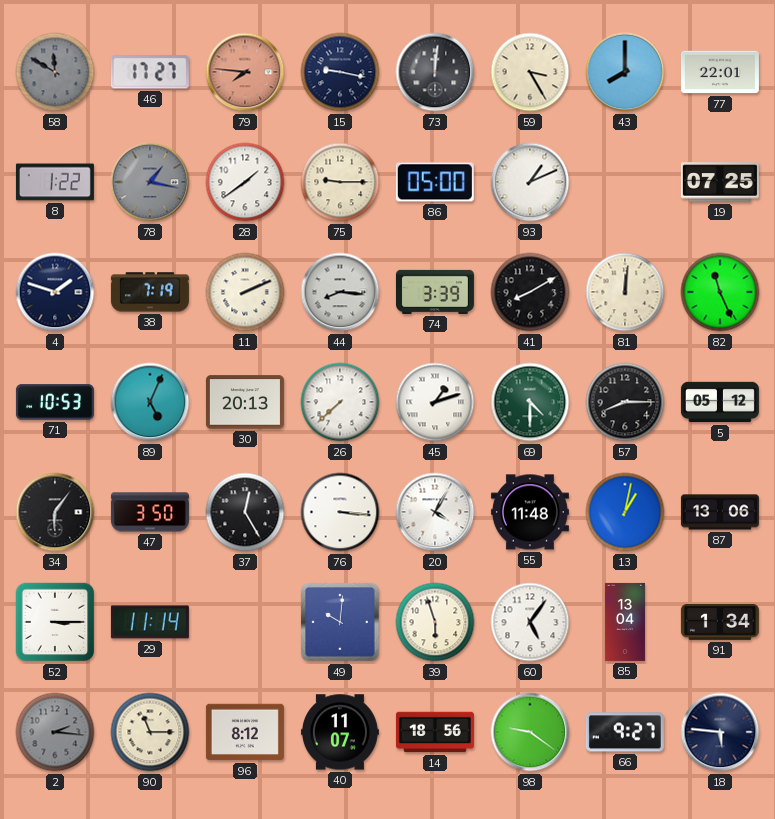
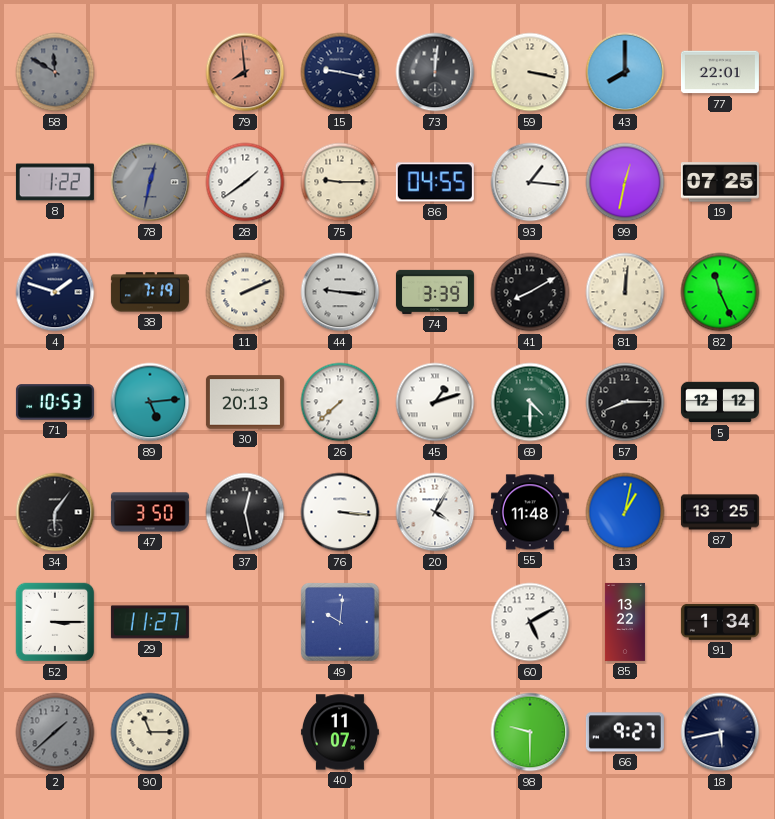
46: 17:27 -> none
79: 7:46 -> 7:59
59: 3:25 -> 3:17
78: 1:17 -> 12:32
86: 05:00 -> 04:55
93: 1:11 -> 1:16
99: none -> 12:32
44: 8:16 -> 9:16
89: 5:04 -> 5:14
5: 05:12 -> 12:12
37: 12:25 -> 12:28
87: 13:06 -> 13:25
29: 11:14 -> 11:27
39: 5:57 -> none
60: 5:06 -> 5:10
85: 13:04 -> 13:22
2: 2:16 -> 1:38
96: 8:12 -> none
14: 18:56 -> none
98: 9:21 -> 9:30
18: 5:46 -> 5:43
